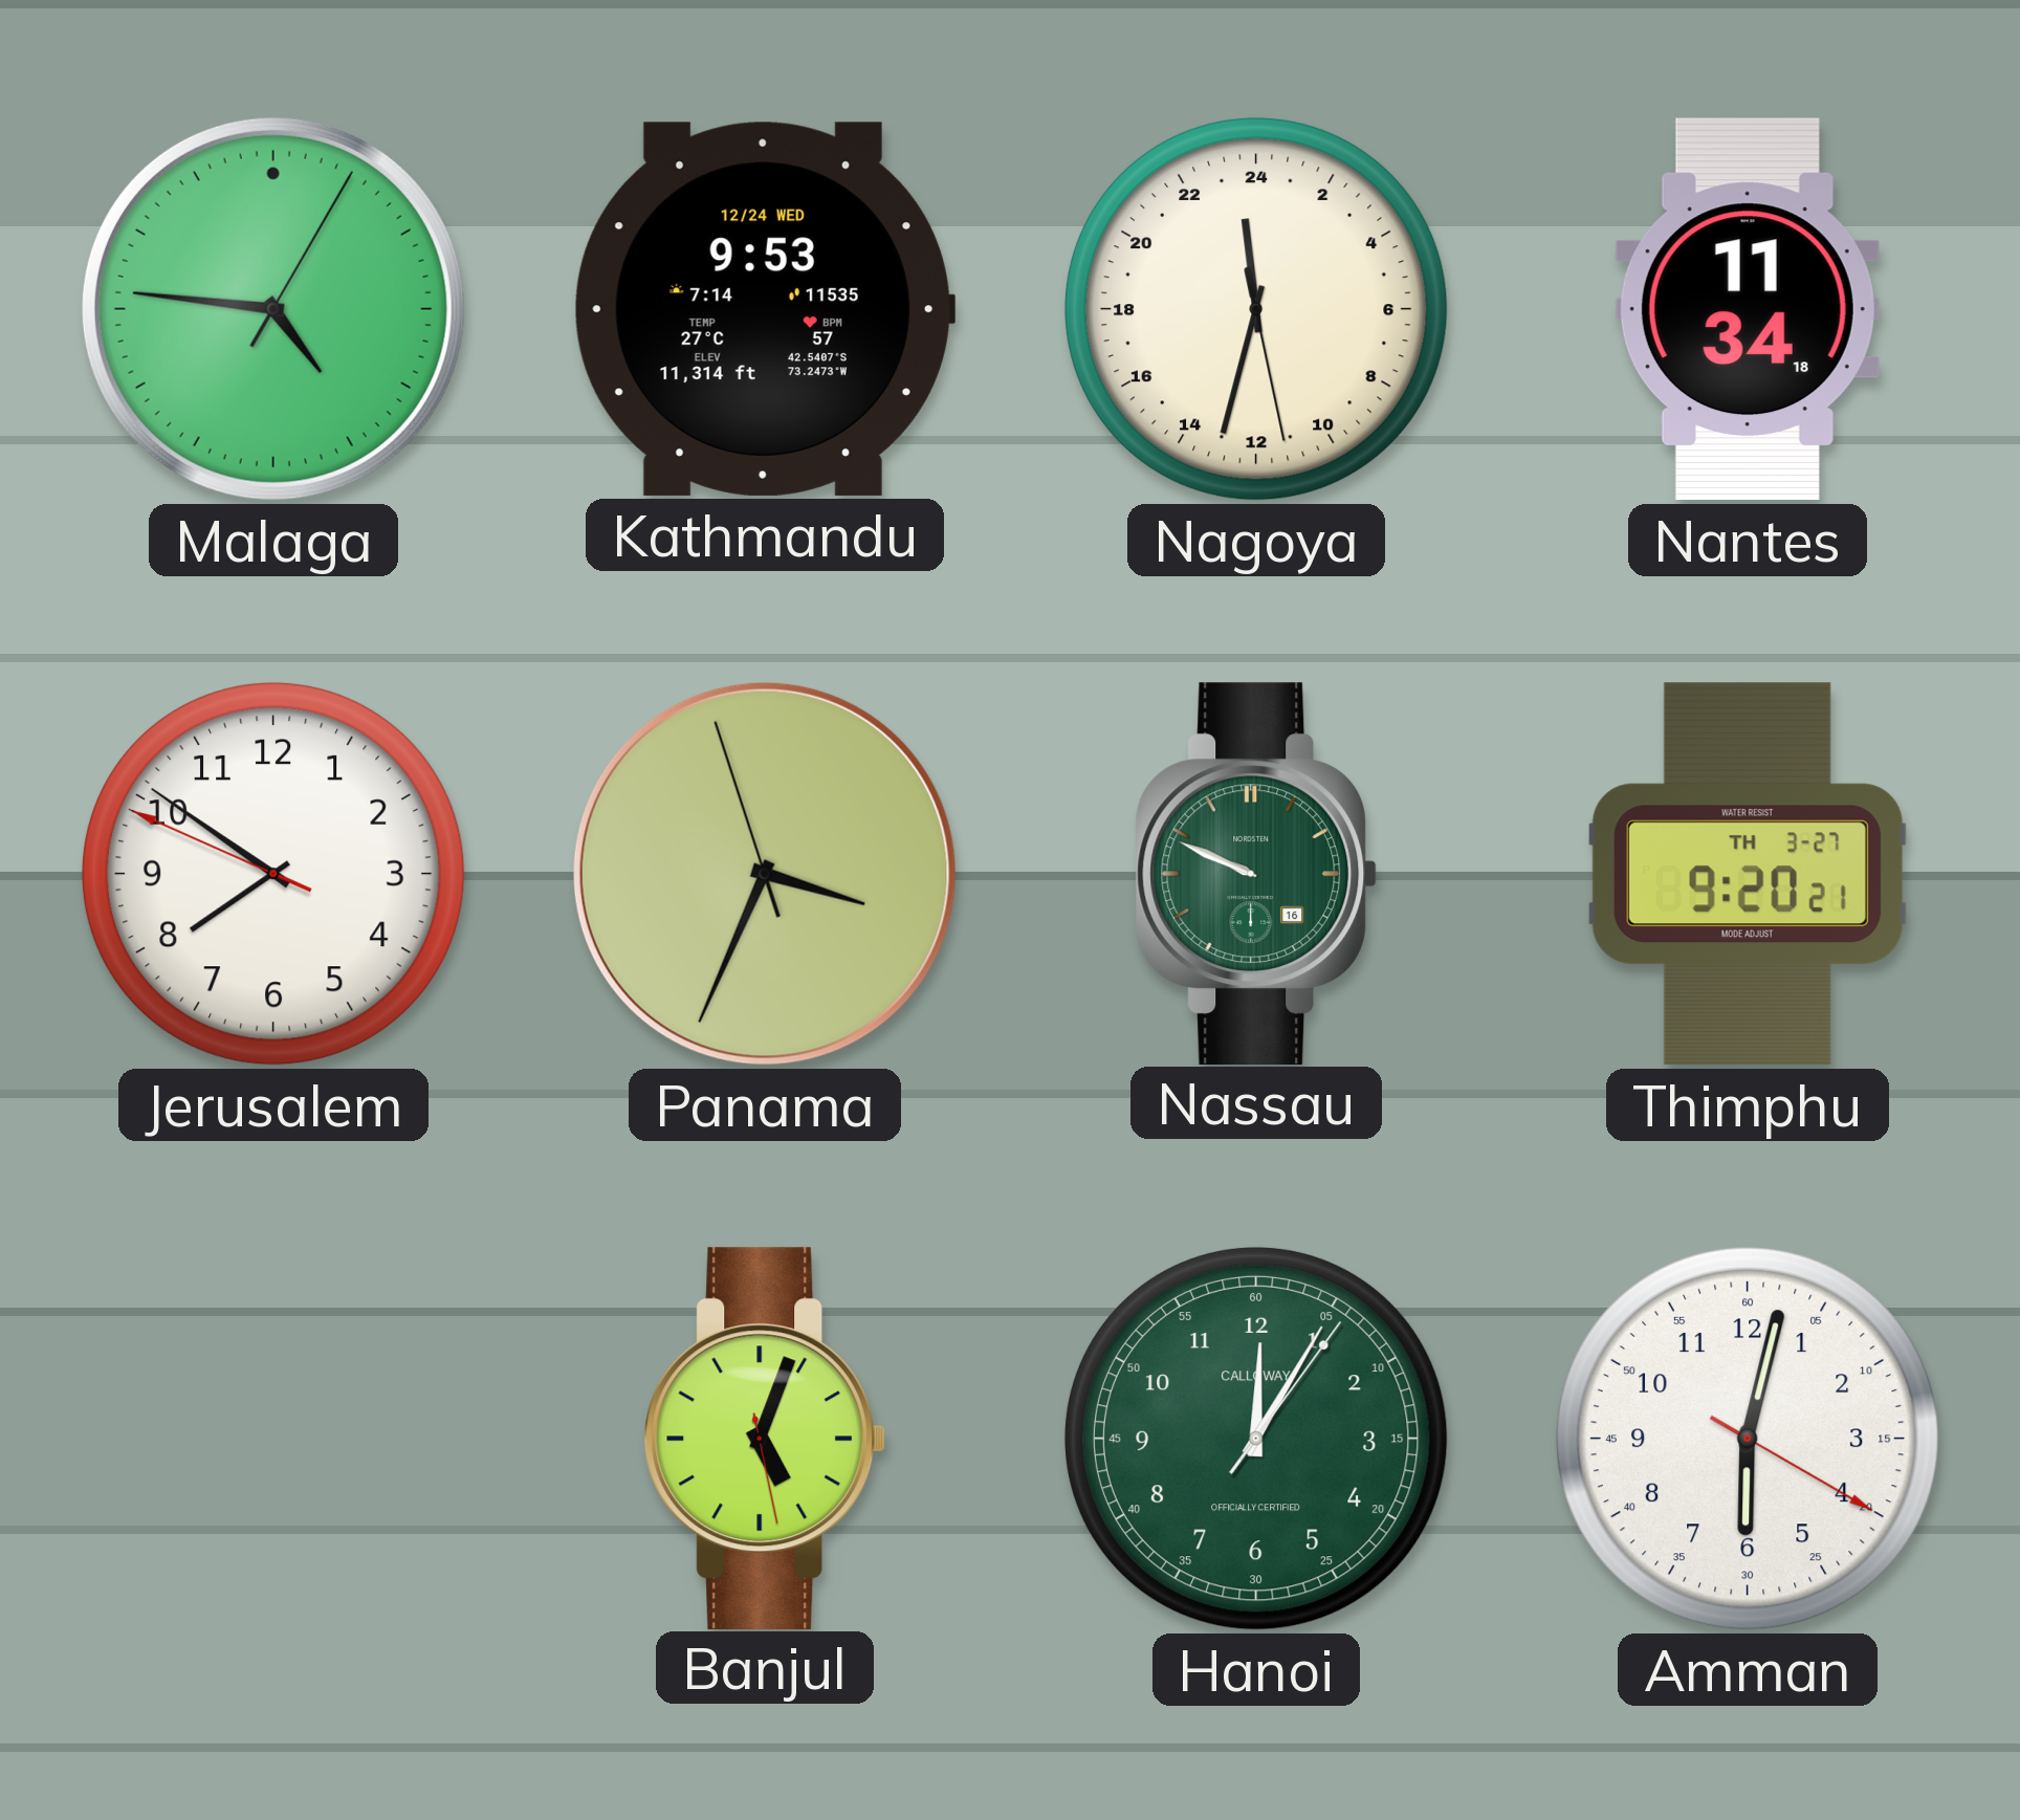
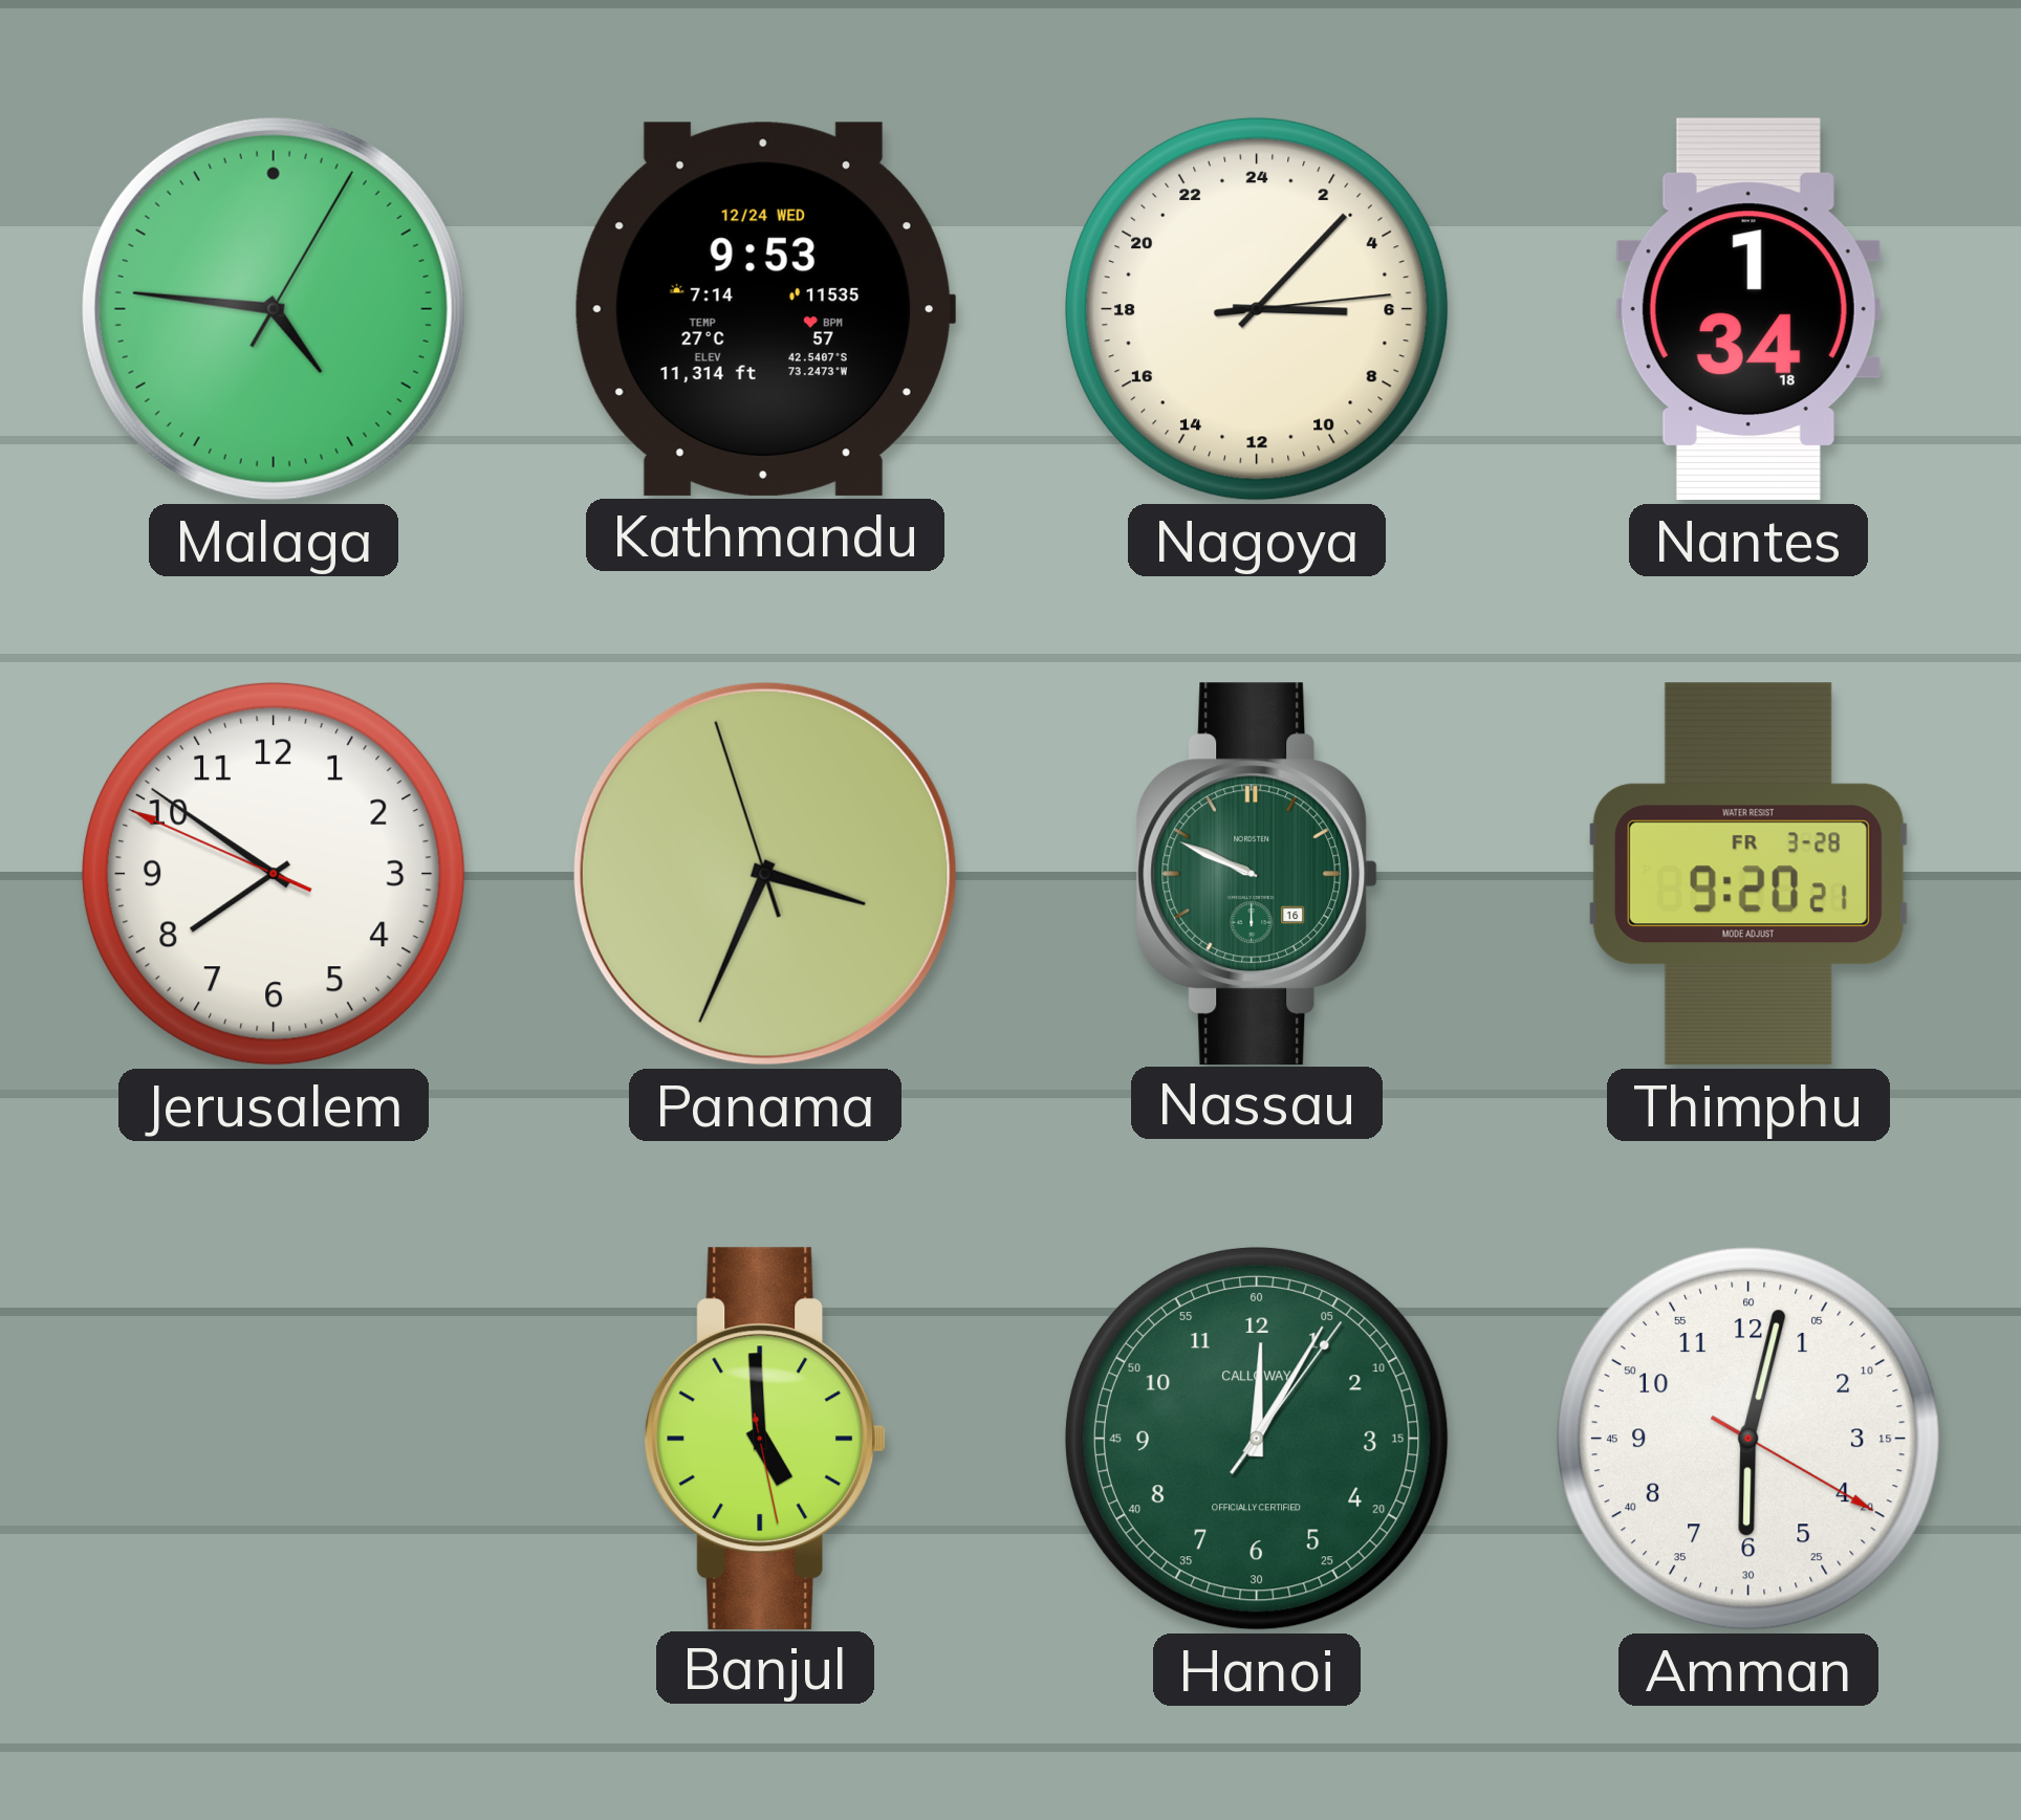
Nagoya: 23:32 -> 6:07
Nantes: 11:34 -> 1:34
Thimphu date: TH 3-27 -> FR 3-28
Banjul: 5:03 -> 4:59
